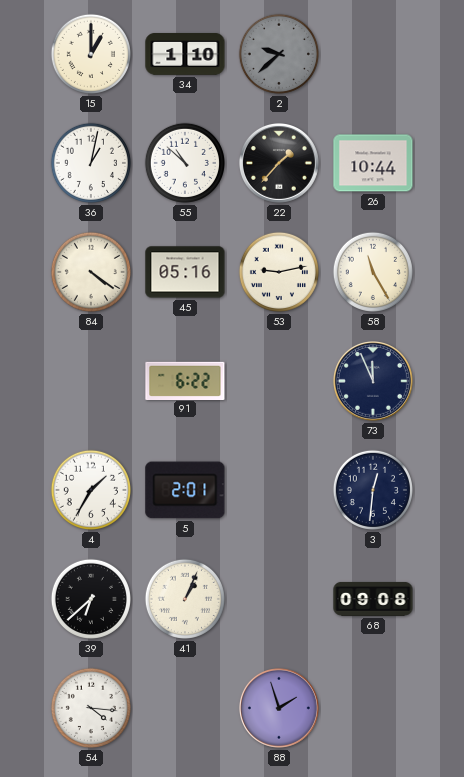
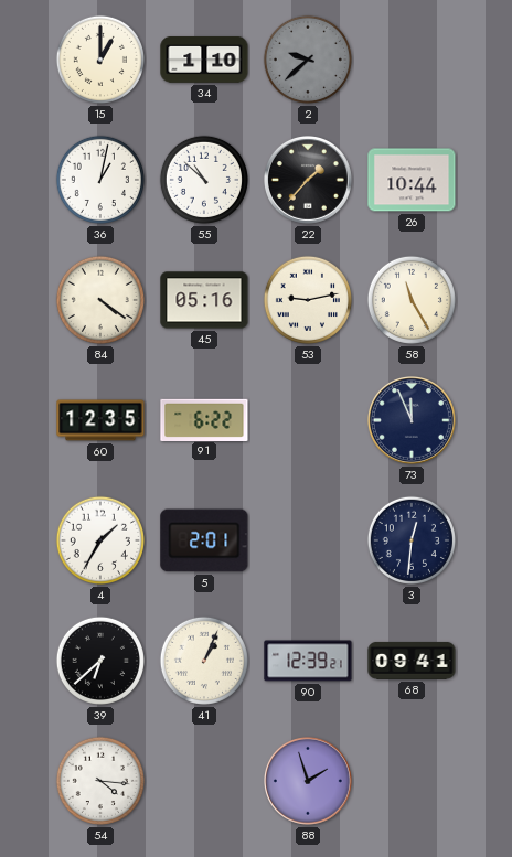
60: none -> 12:35
90: none -> 12:39
68: 09:08 -> 09:41
